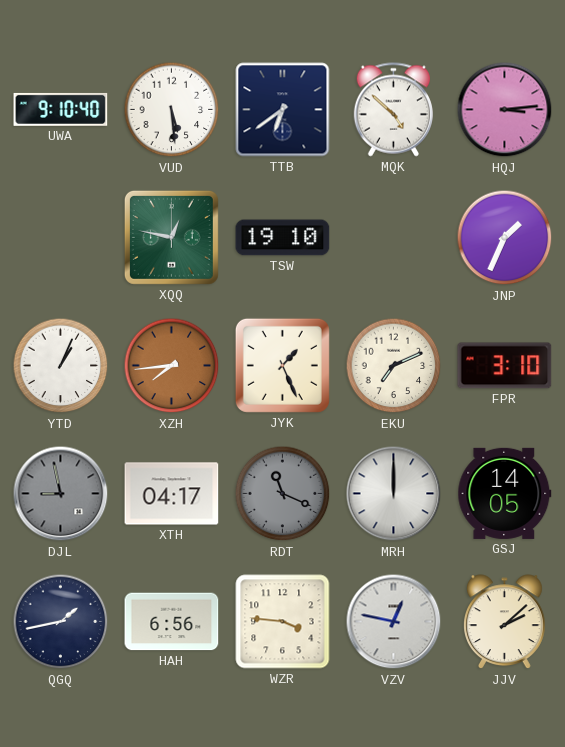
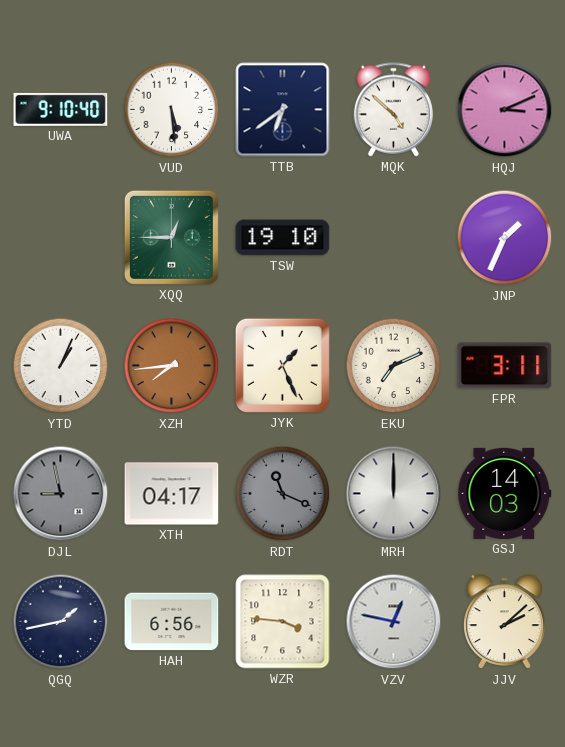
HQJ: 3:14 -> 3:11
XQQ: 12:47 -> 12:45
FPR: 3:10 -> 3:11
GSJ: 14:05 -> 14:03
